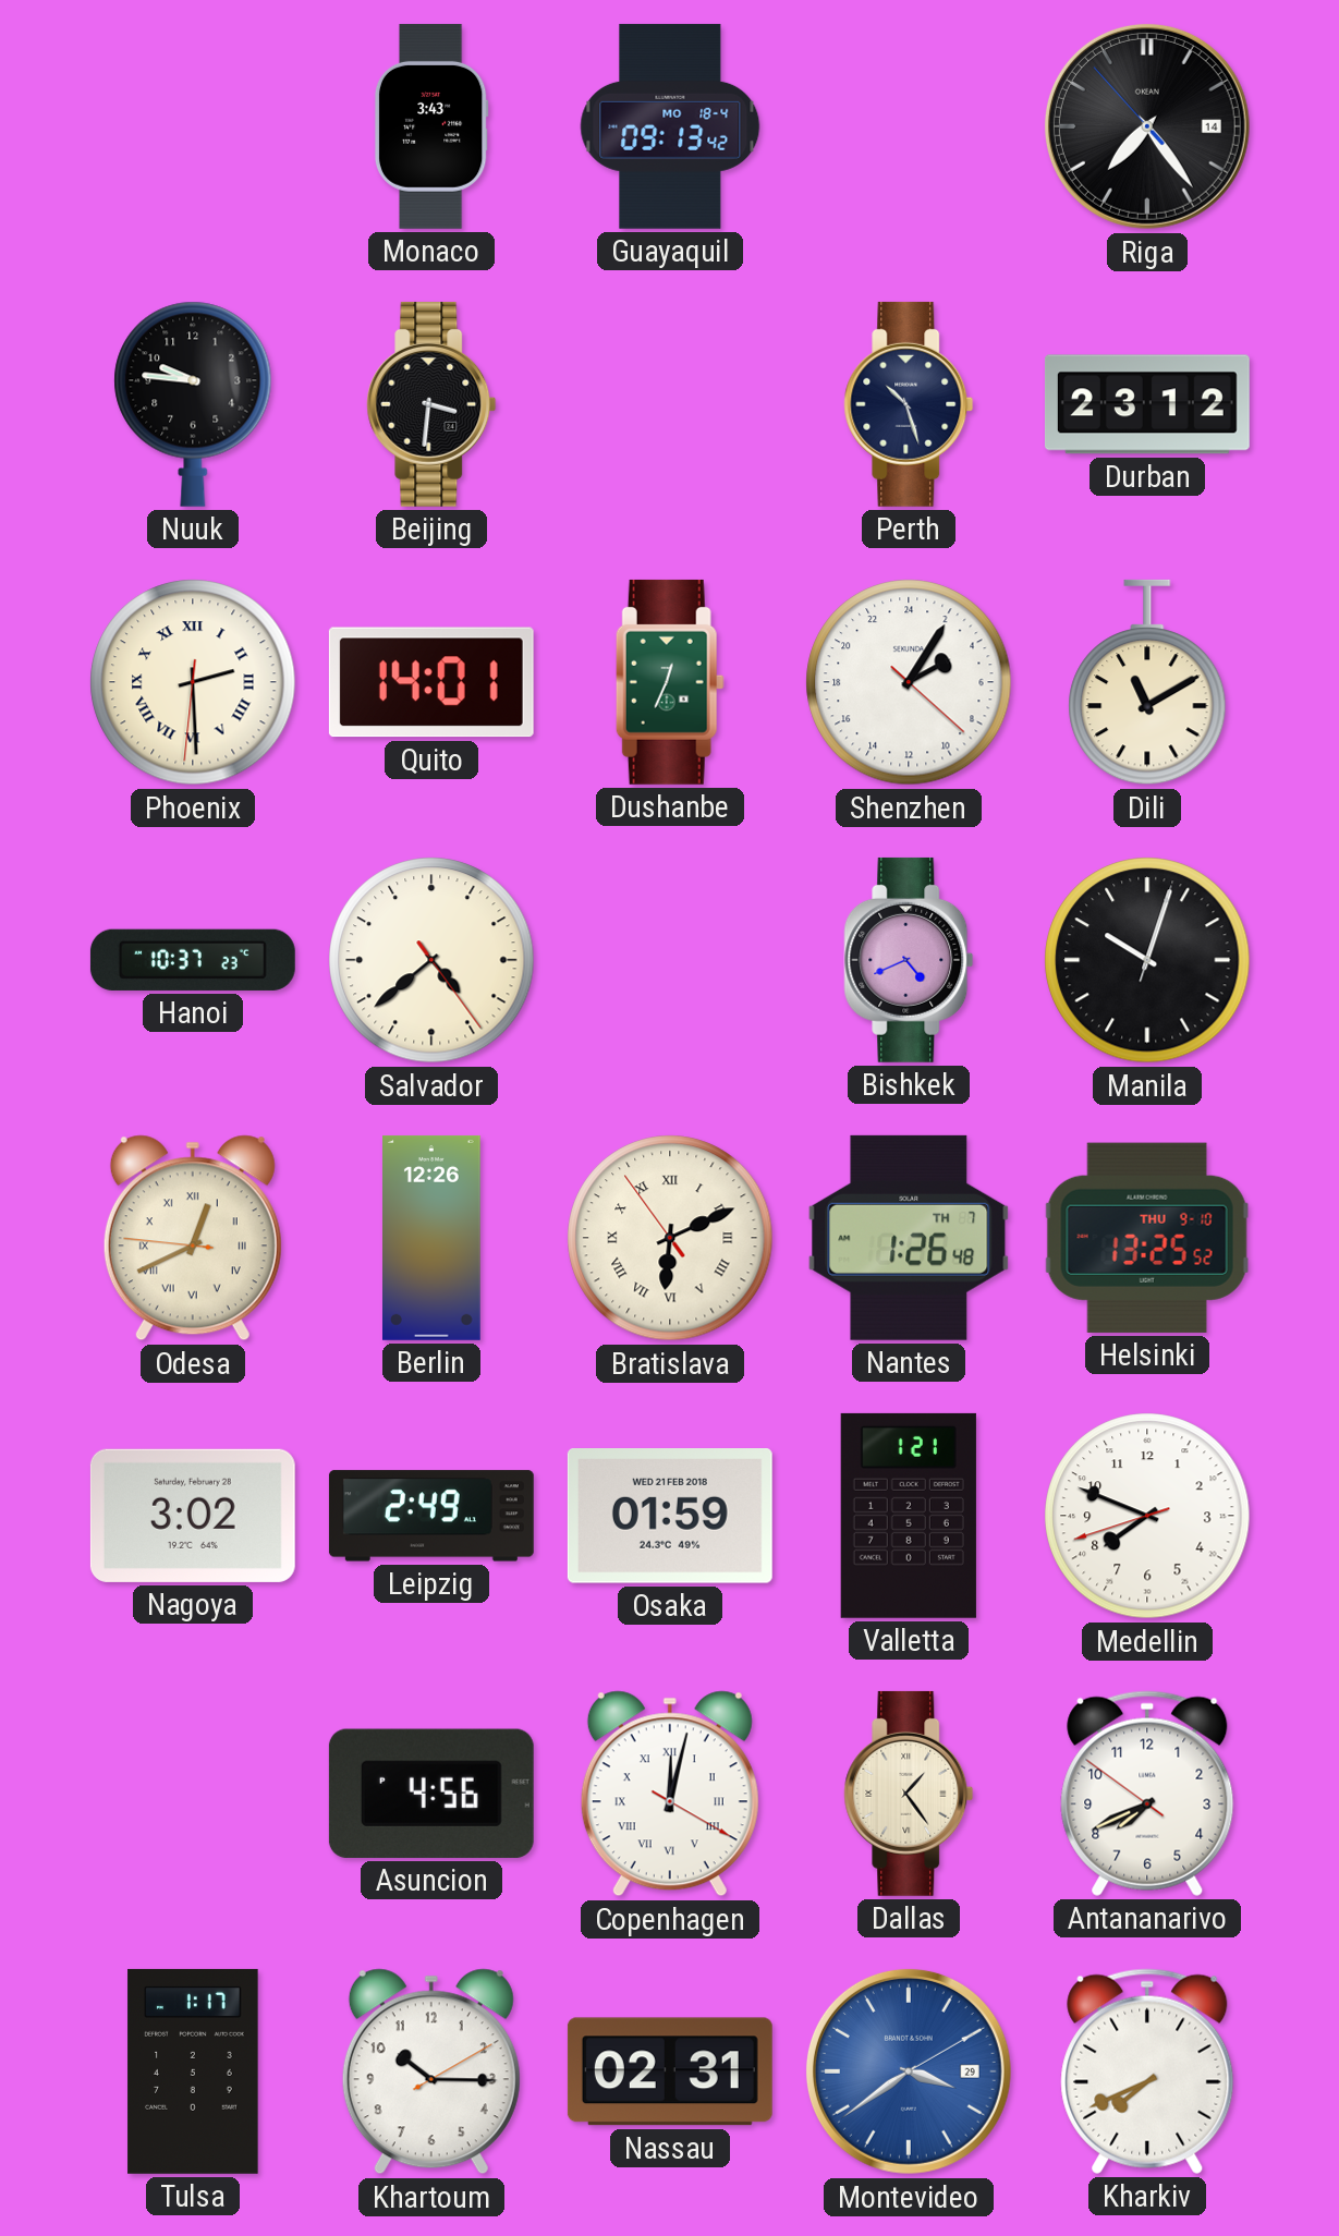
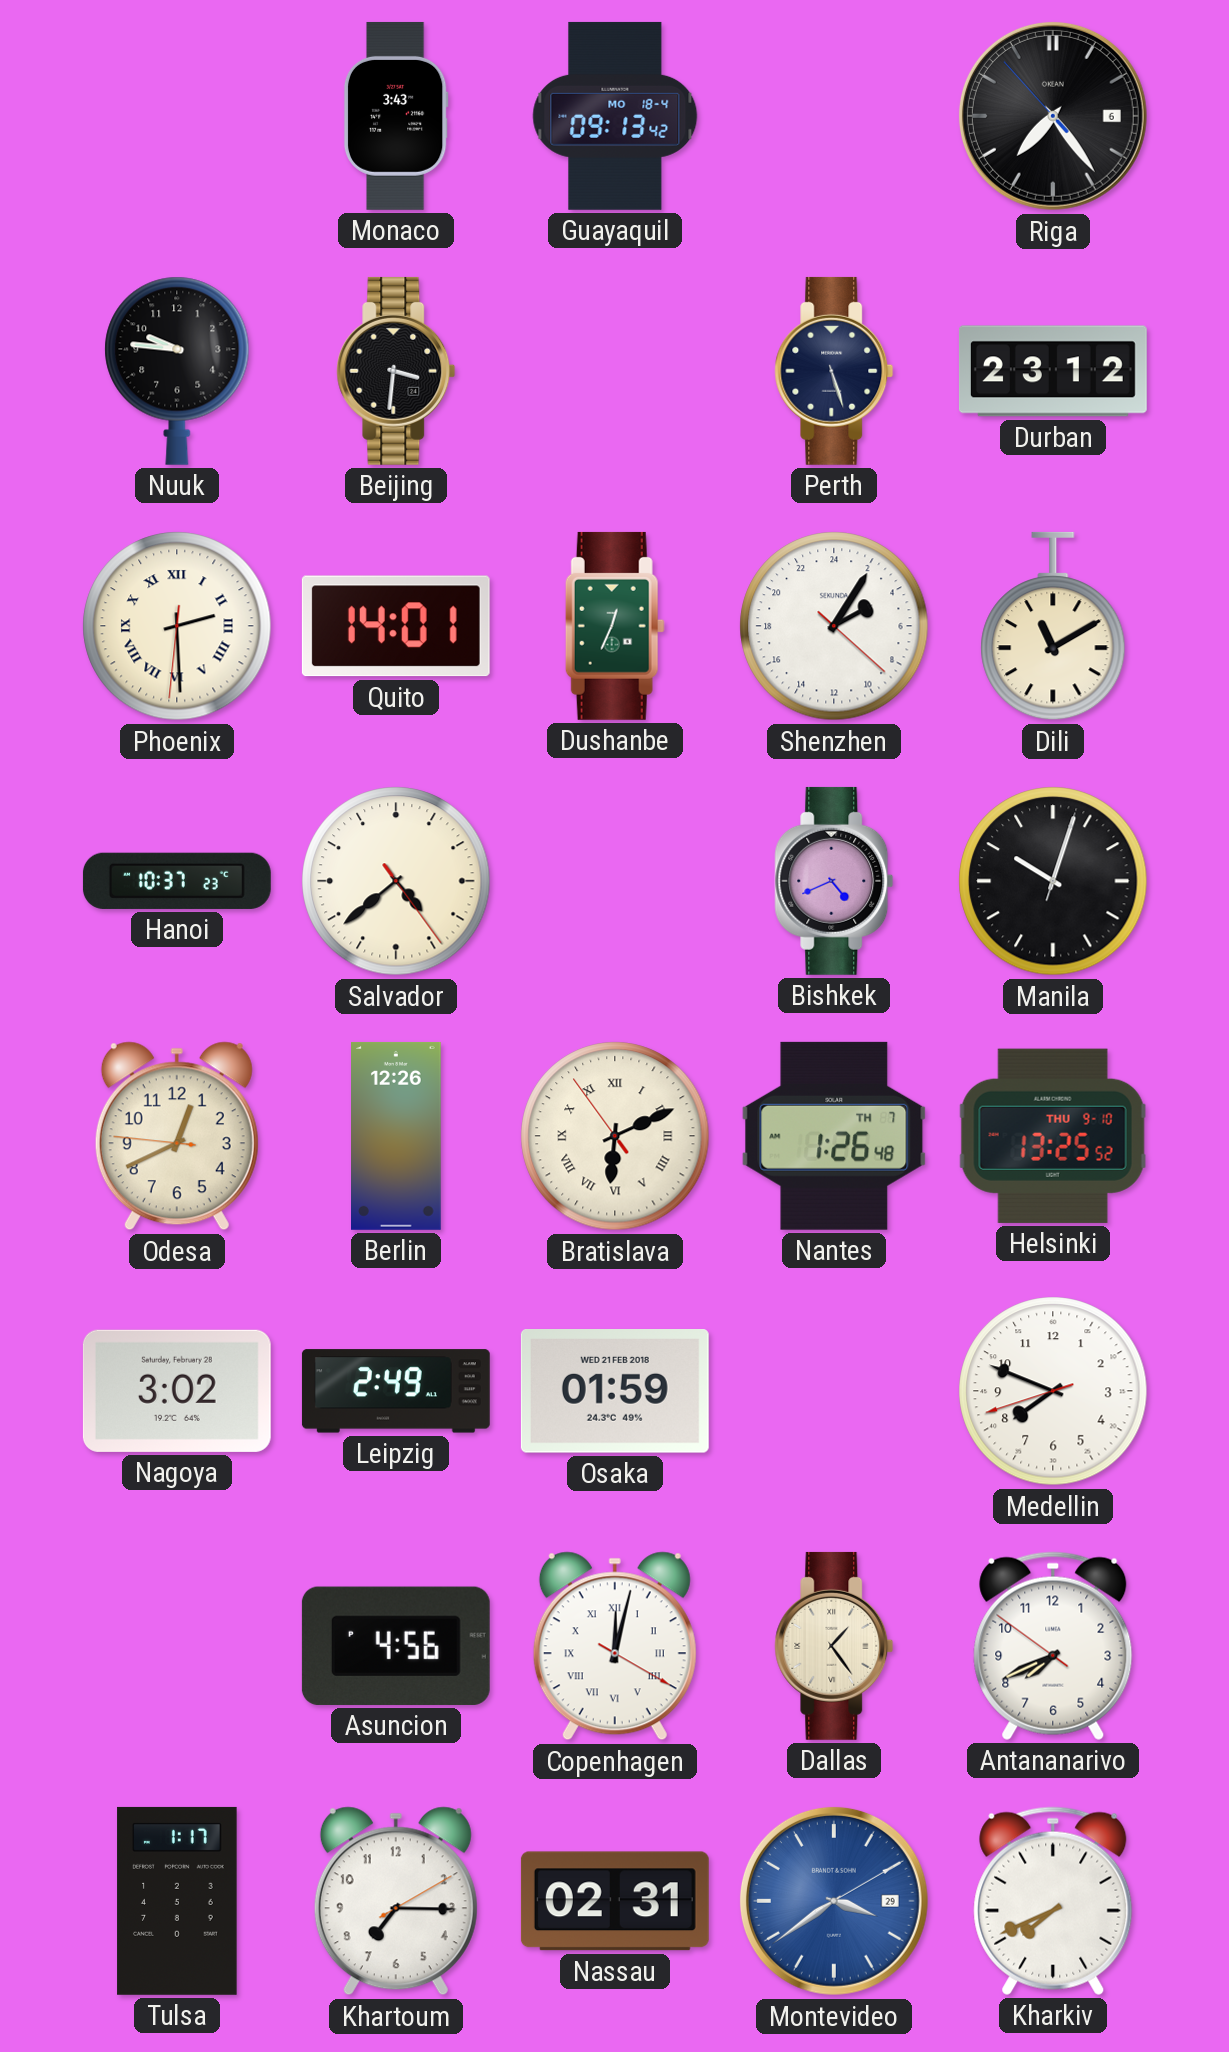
Riga date: 14 -> 6
Perth: 10:27 -> 5:27
Odesa numerals: Roman -> Arabic
Valletta: 1:21 -> none
Khartoum: 10:15 -> 7:15
